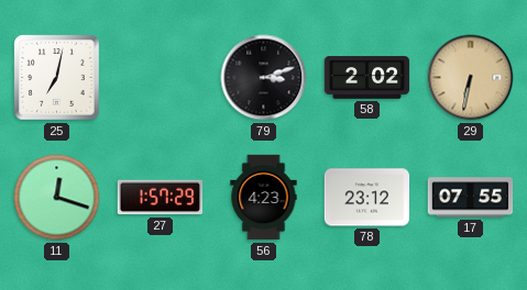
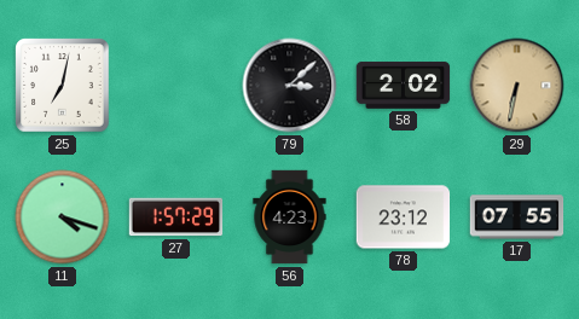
79: 3:12 -> 3:08
11: 12:18 -> 4:18
